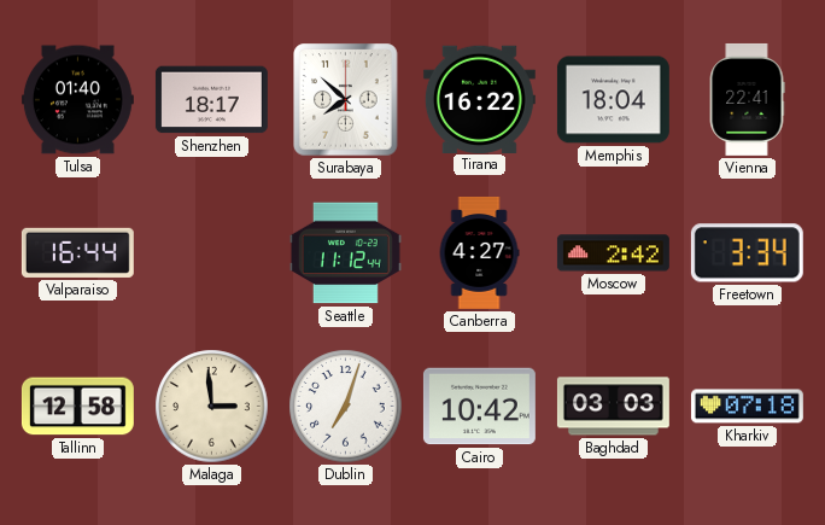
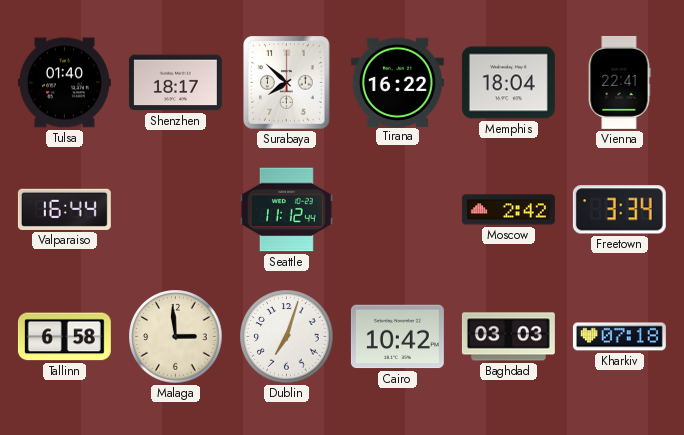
Canberra: 4:27 -> none
Tallinn: 12:58 -> 6:58
